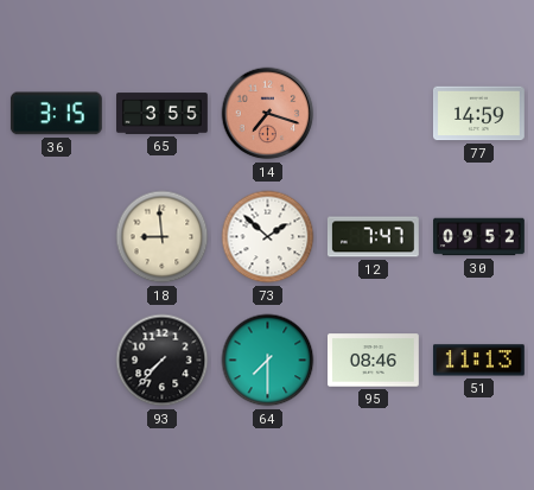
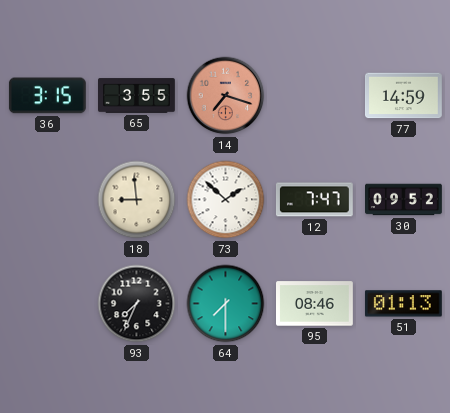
93: 7:37 -> 7:34
51: 11:13 -> 01:13
